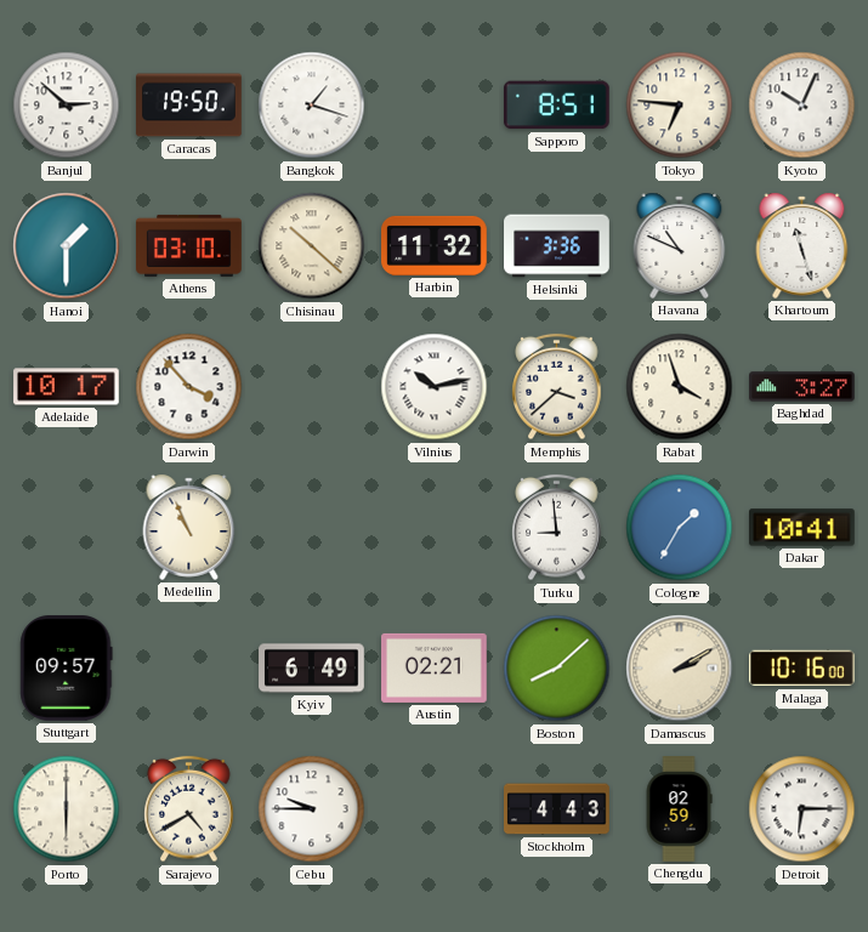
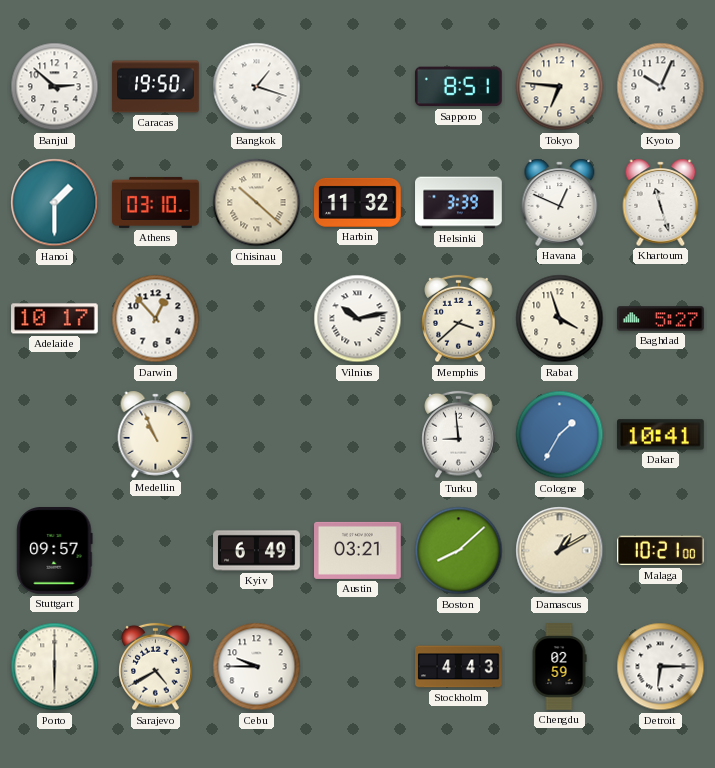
Helsinki: 3:36 -> 3:39
Havana: 10:49 -> 12:49
Darwin: 3:53 -> 12:53
Baghdad: 3:27 -> 5:27
Austin: 02:21 -> 03:21
Damascus: 2:10 -> 1:10
Malaga: 10:16 -> 10:21
